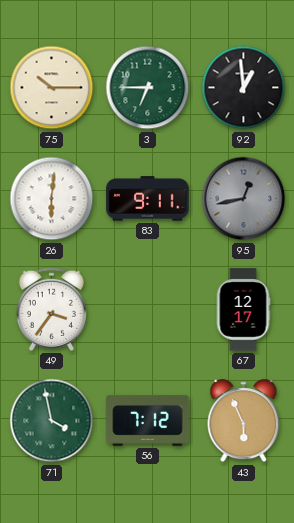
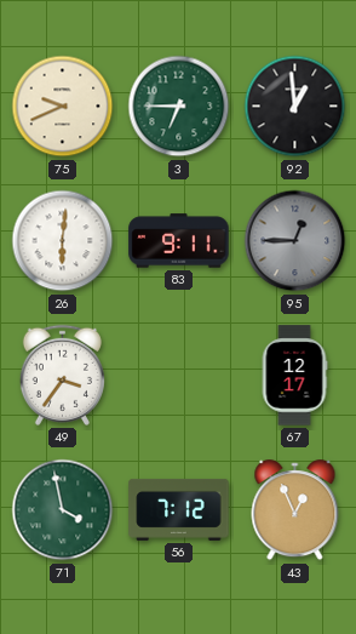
75: 10:15 -> 9:41
95: 12:43 -> 12:45
43: 5:56 -> 12:56
